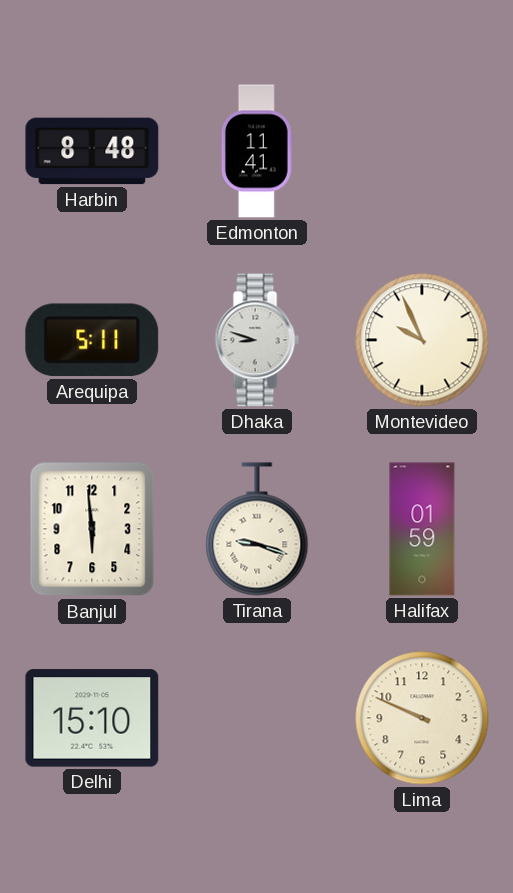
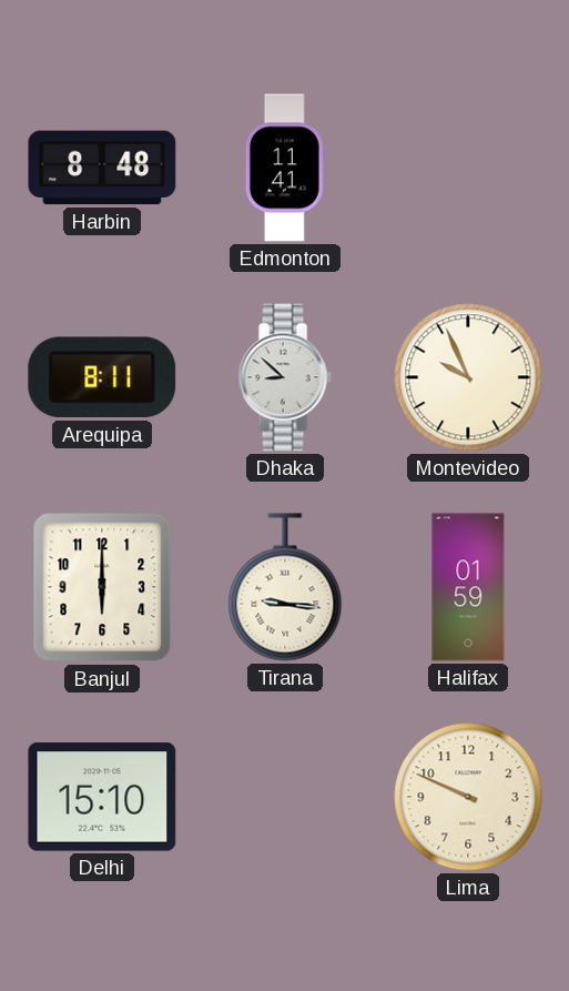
Arequipa: 5:11 -> 8:11
Dhaka: 8:48 -> 8:52
Banjul: 5:59 -> 6:00
Tirana: 9:18 -> 9:16
